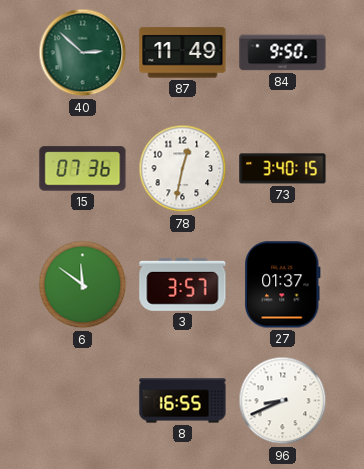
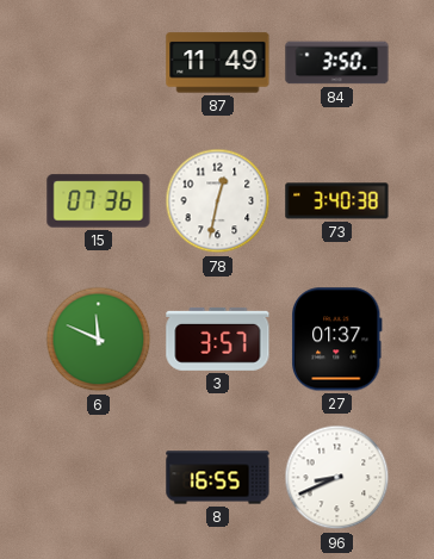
40: 2:52 -> none
84: 9:50 -> 3:50
73: 3:40:15 -> 3:40:38
6: 11:51 -> 11:49
